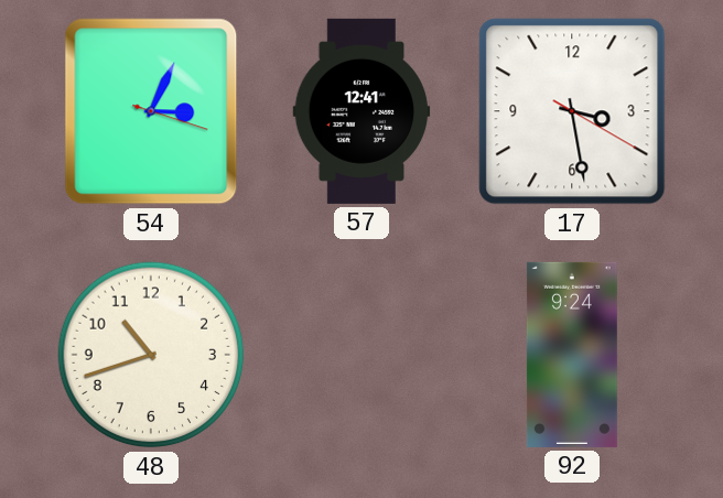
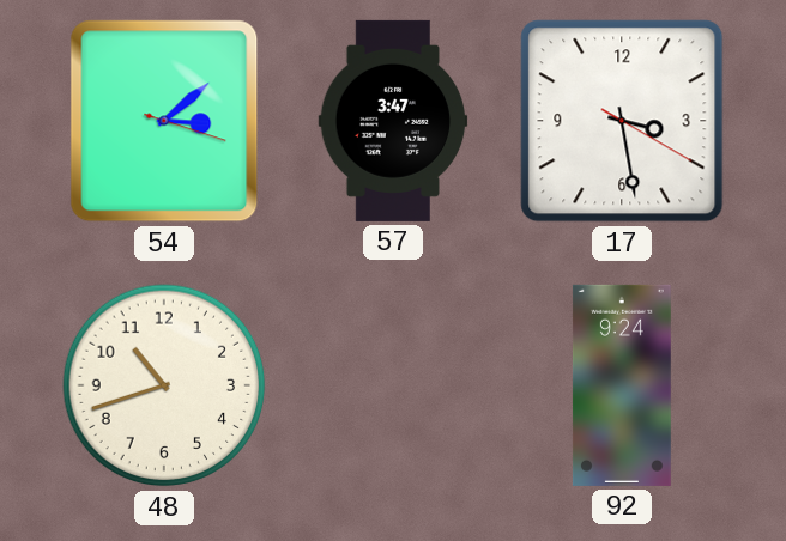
54: 3:04 -> 3:08
57: 12:41 -> 3:47
